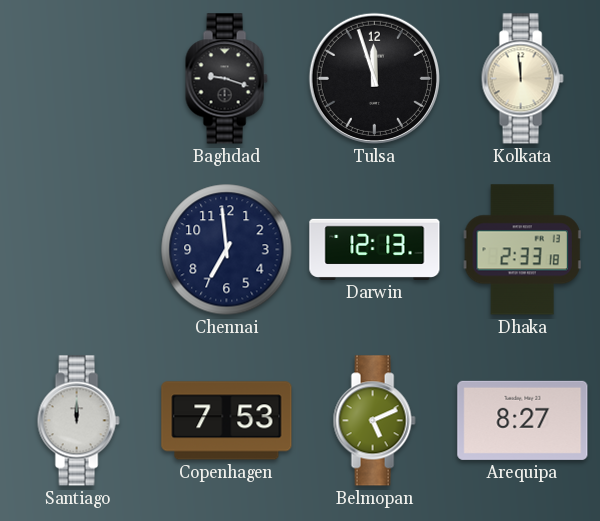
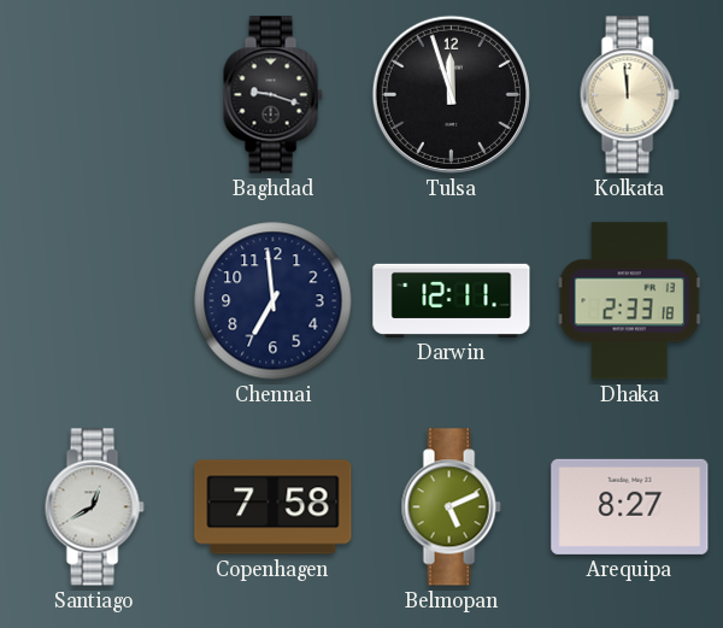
Darwin: 12:13 -> 12:11
Santiago: 12:00 -> 12:40
Copenhagen: 7:53 -> 7:58
